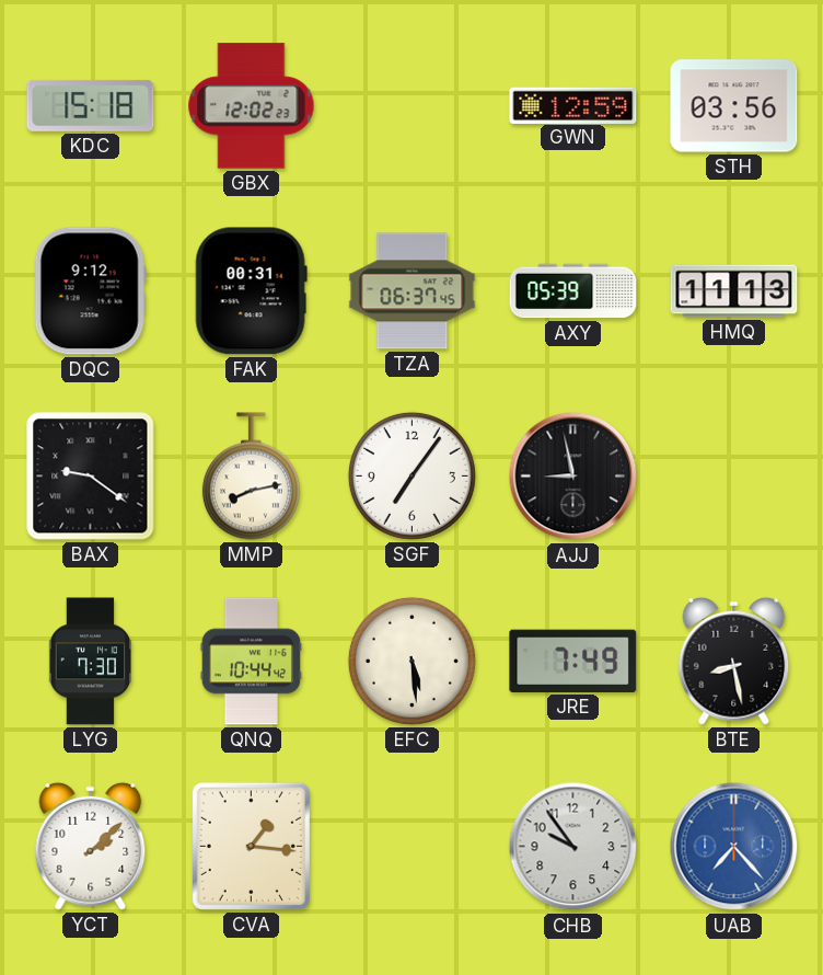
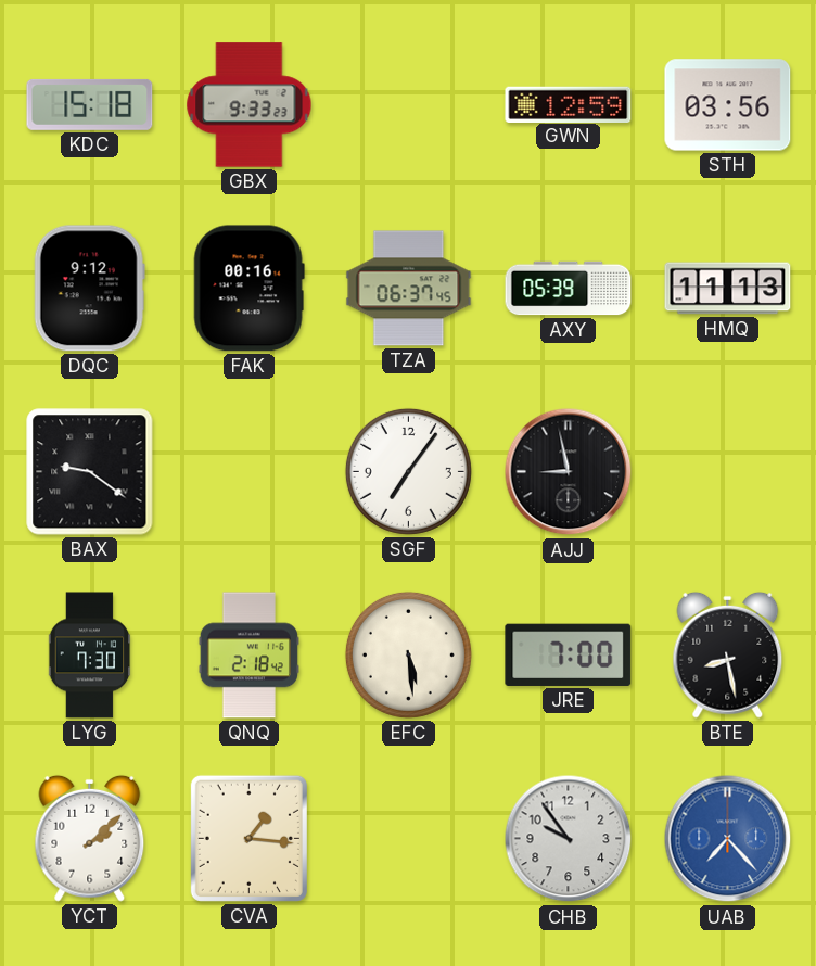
GBX: 12:02 -> 9:33
FAK: 00:31 -> 00:16
MMP: 8:13 -> none
QNQ: 10:44 -> 2:18
JRE: 7:49 -> 7:00
